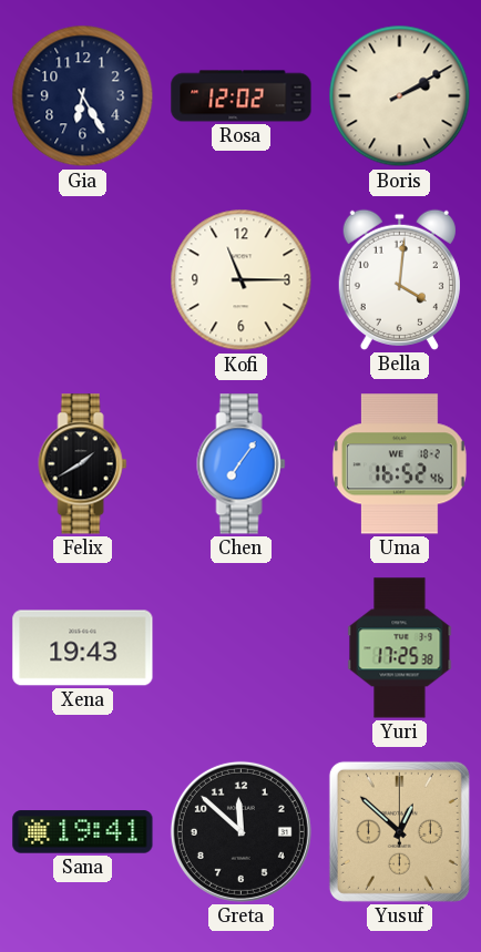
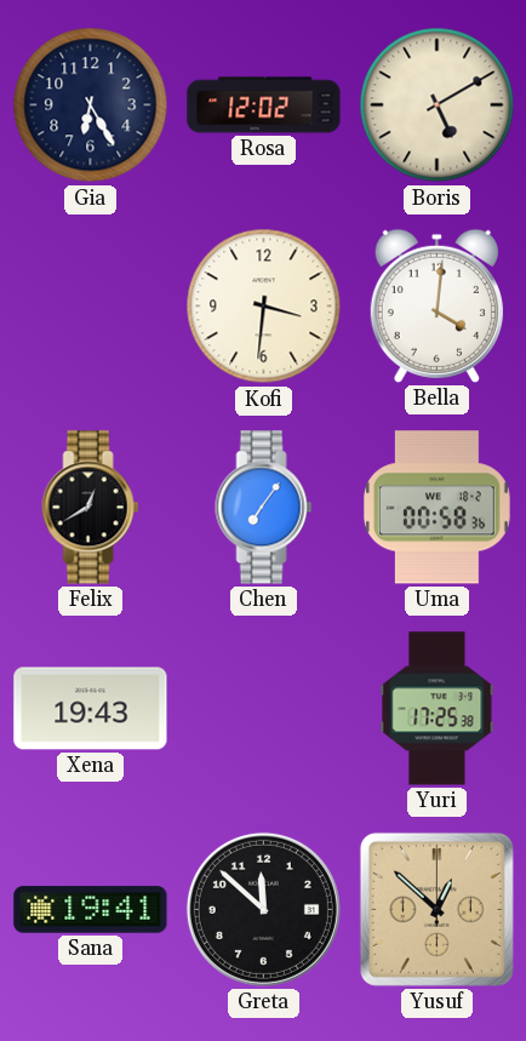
Boris: 2:10 -> 5:10
Kofi: 11:15 -> 3:31
Felix: 1:40 -> 12:40
Uma: 16:52 -> 00:58
